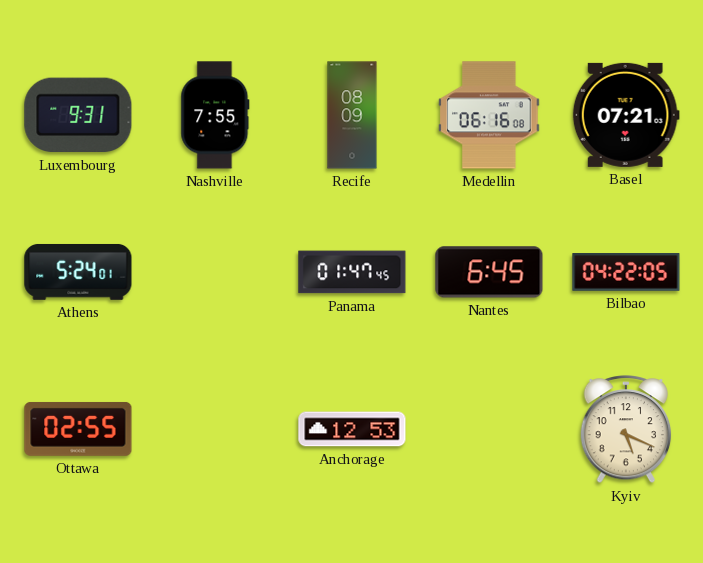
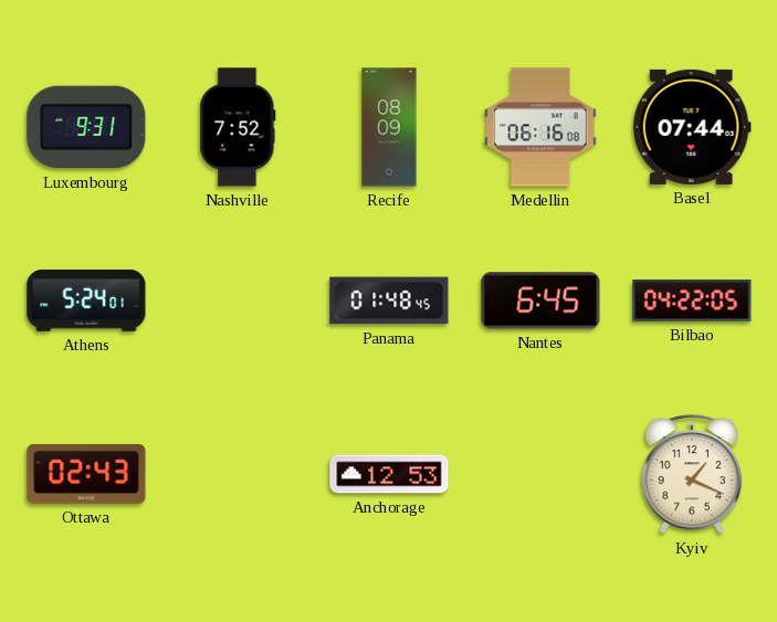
Nashville: 7:55 -> 7:52
Basel: 07:21 -> 07:44
Panama: 01:47 -> 01:48
Ottawa: 02:55 -> 02:43
Kyiv: 5:19 -> 1:19
